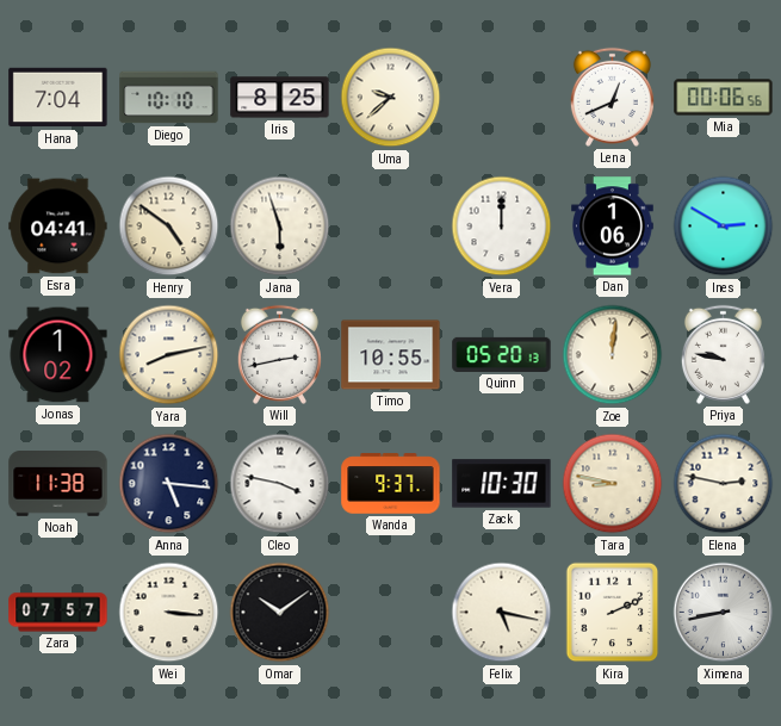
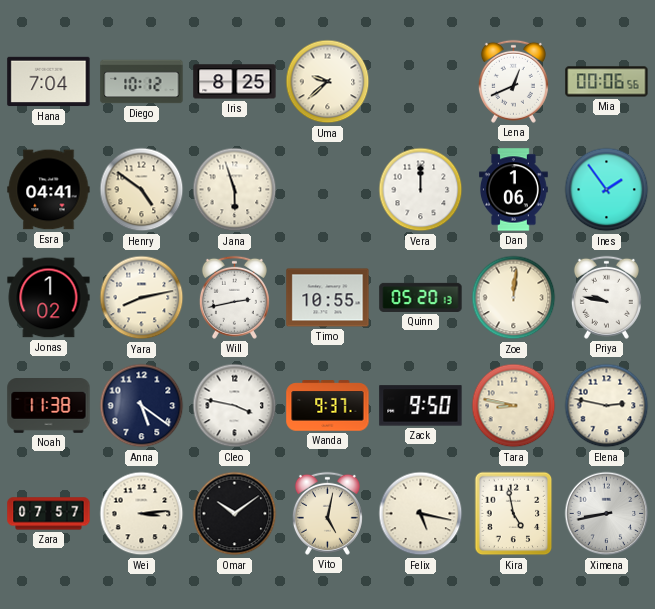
Diego: 10:10 -> 10:12
Ines: 2:50 -> 1:54
Anna: 5:16 -> 5:21
Zack: 10:30 -> 9:50
Wei: 3:16 -> 3:14
Vito: none -> 5:02
Kira: 2:11 -> 4:58
